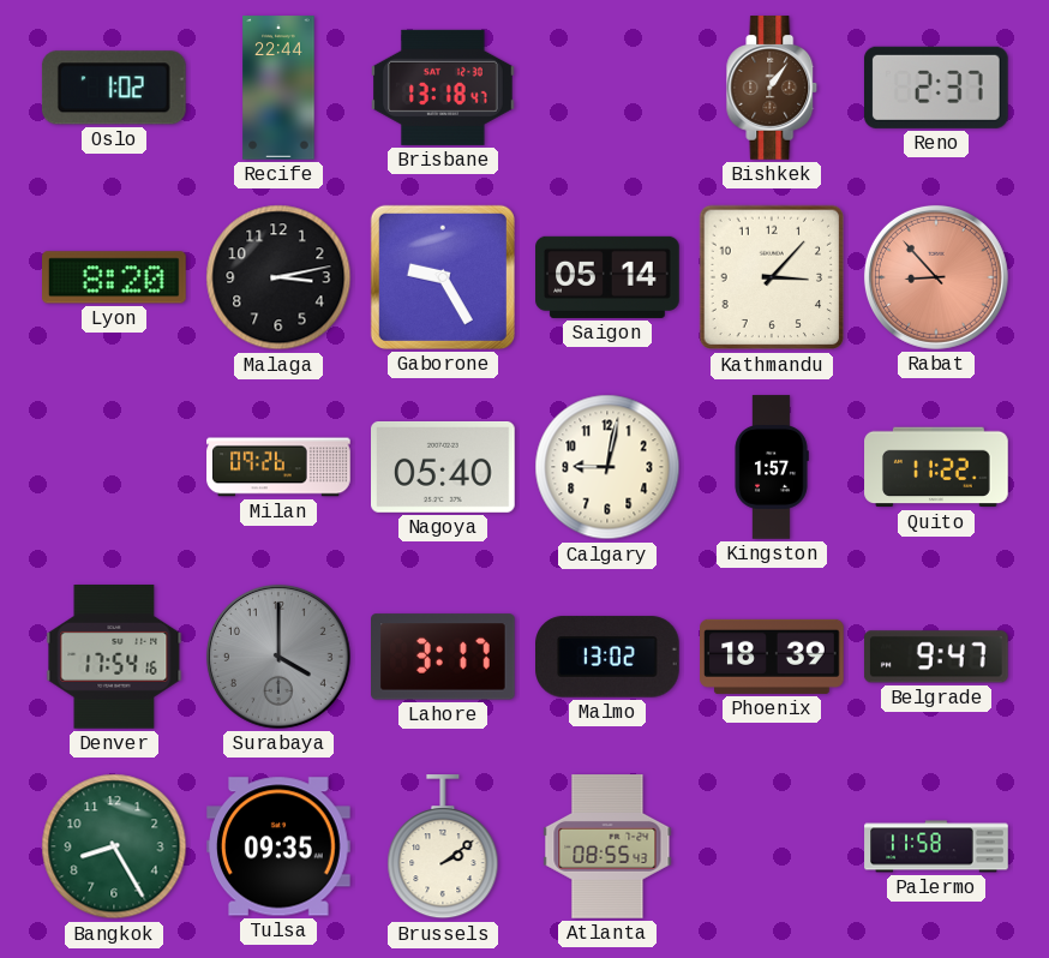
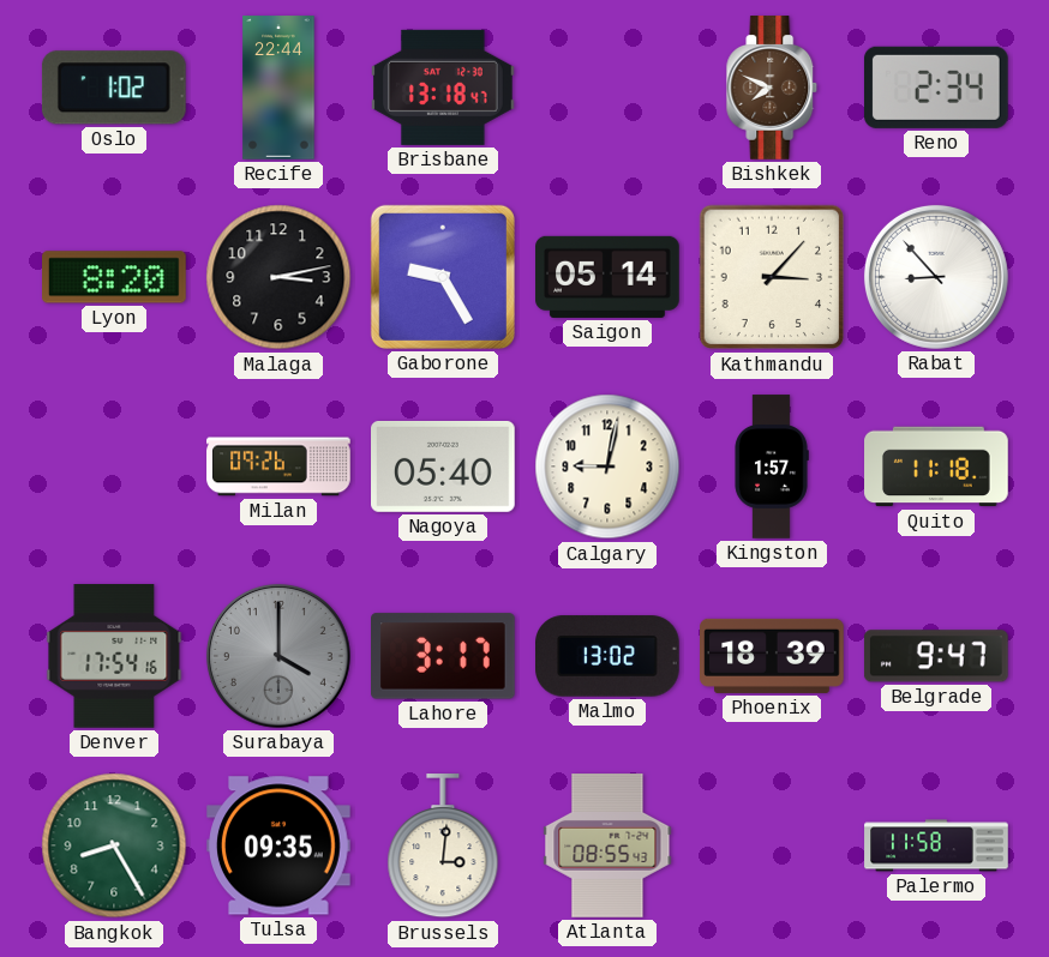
Bishkek: 1:06 -> 7:49
Reno: 2:37 -> 2:34
Rabat dial: salmon -> white
Quito: 11:22 -> 11:18
Brussels: 2:09 -> 3:01
